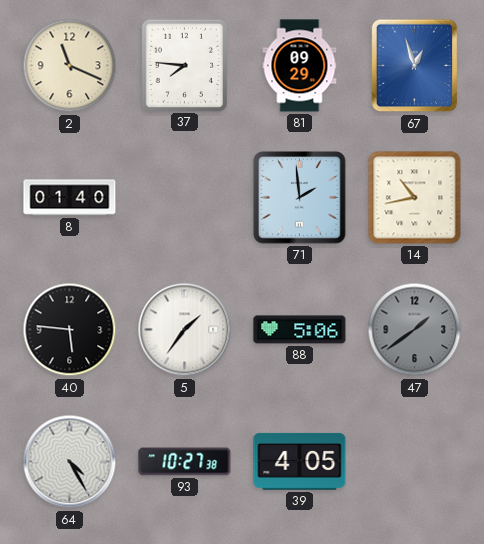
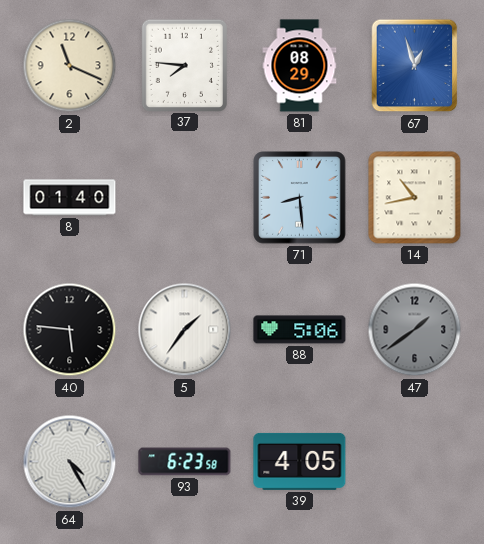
81: 09:29 -> 08:29
71: 1:59 -> 8:29
93: 10:27 -> 6:23
